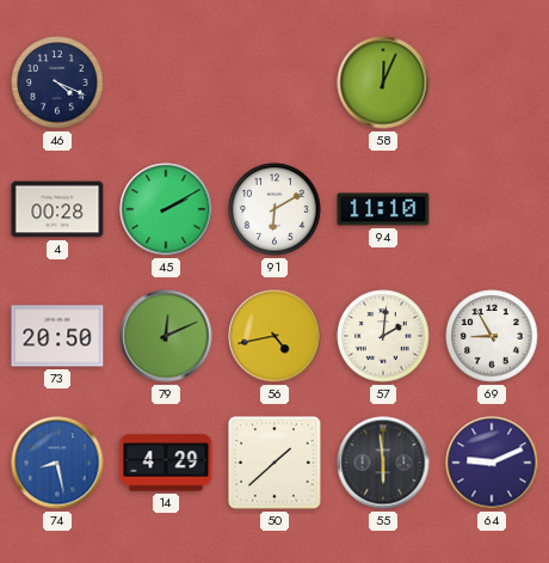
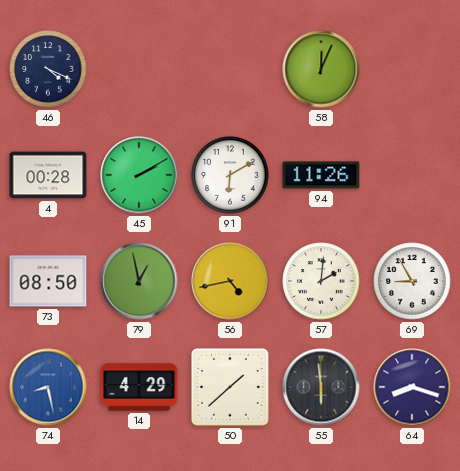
94: 11:10 -> 11:26
73: 20:50 -> 08:50
79: 12:11 -> 12:58
64: 9:11 -> 8:18
